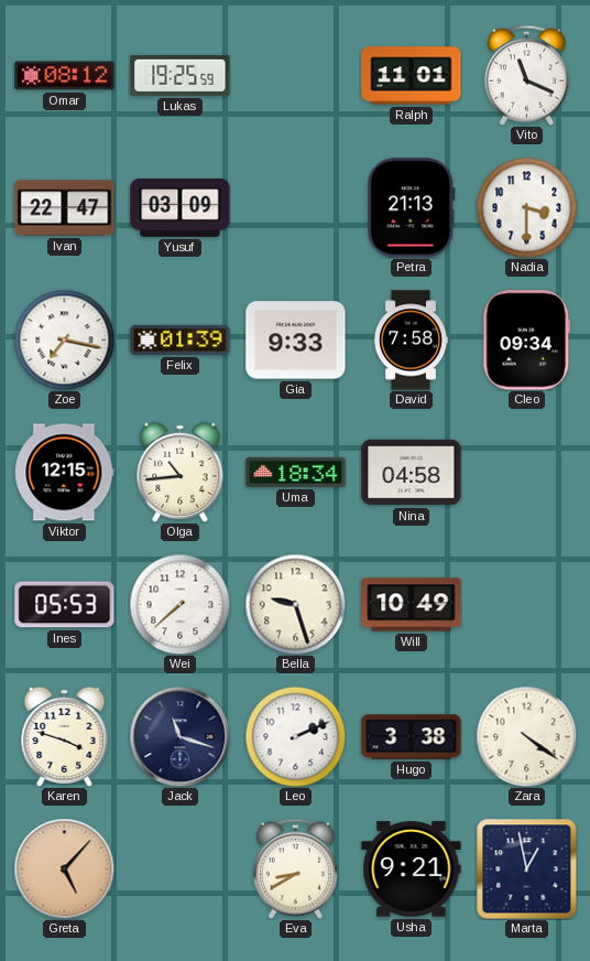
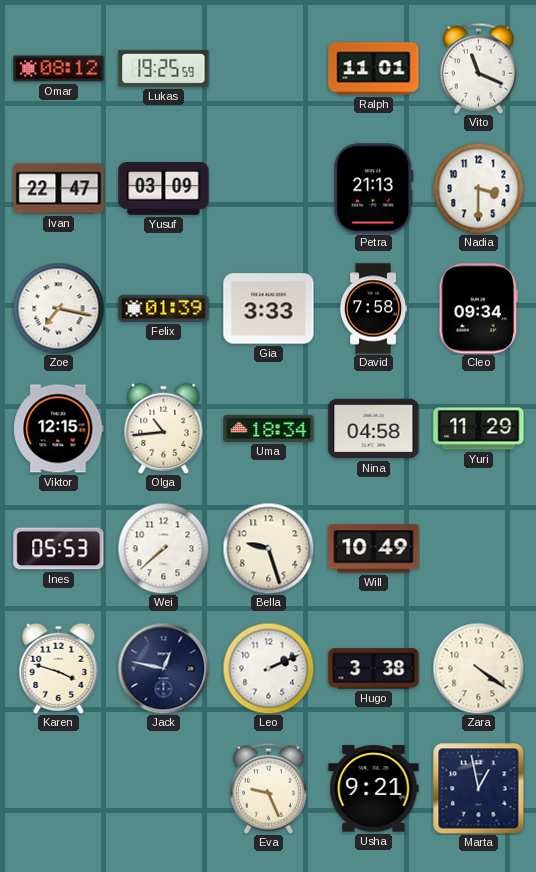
Gia: 9:33 -> 3:33
Yuri: none -> 11:29
Jack: 11:18 -> 12:47
Greta: 5:07 -> none
Eva: 8:40 -> 9:26
